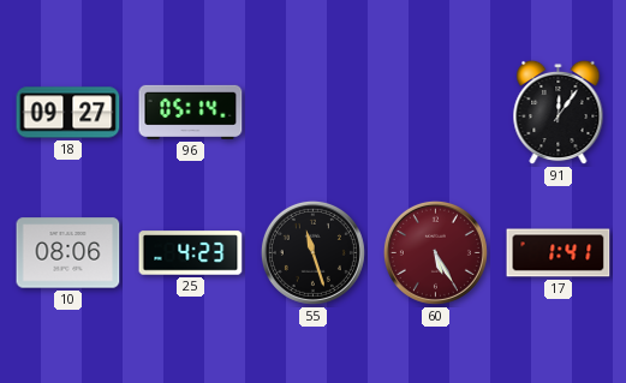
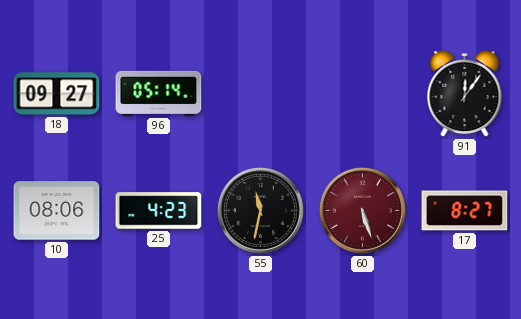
55: 11:27 -> 11:32
60: 5:25 -> 5:27
17: 1:41 -> 8:27
